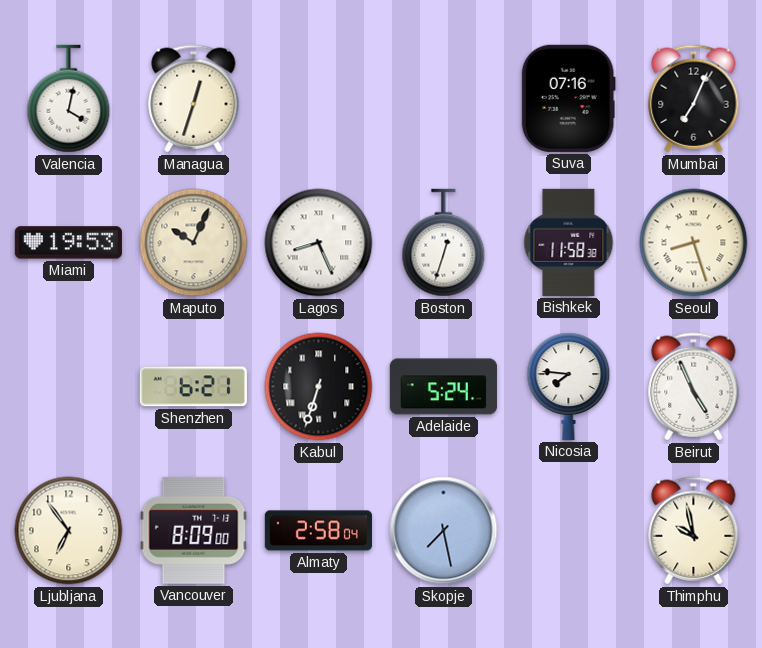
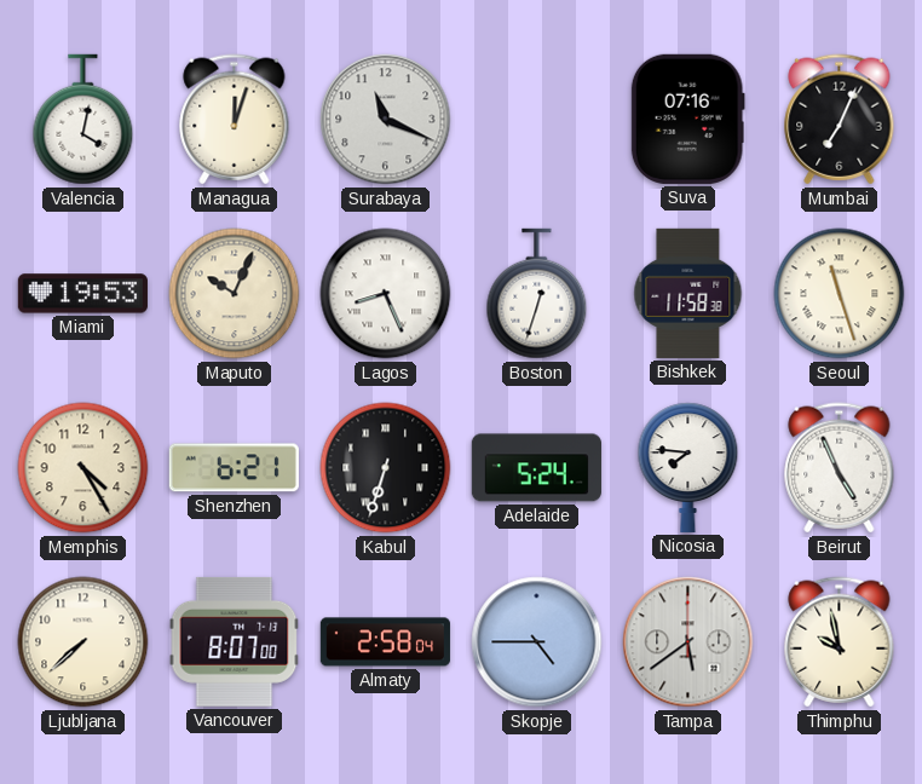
Managua: 12:33 -> 12:03
Surabaya: none -> 11:19
Seoul: 8:27 -> 11:27
Memphis: none -> 4:25
Ljubljana: 6:54 -> 7:38
Vancouver: 8:09 -> 8:07
Skopje: 7:28 -> 4:45
Tampa: none -> 5:39
